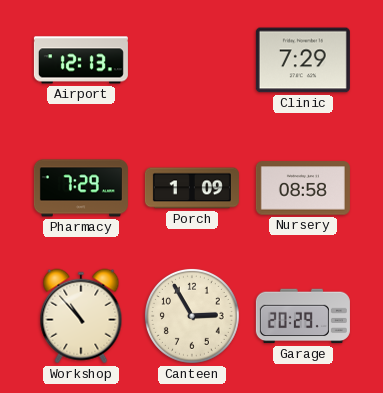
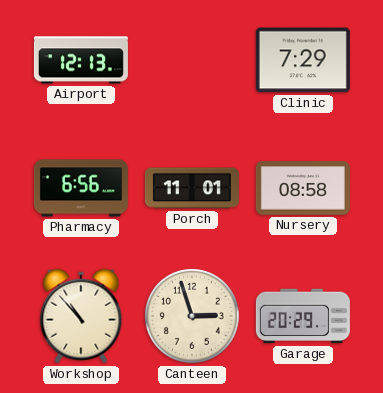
Pharmacy: 7:29 -> 6:56
Porch: 1:09 -> 11:01
Canteen: 2:55 -> 2:57
